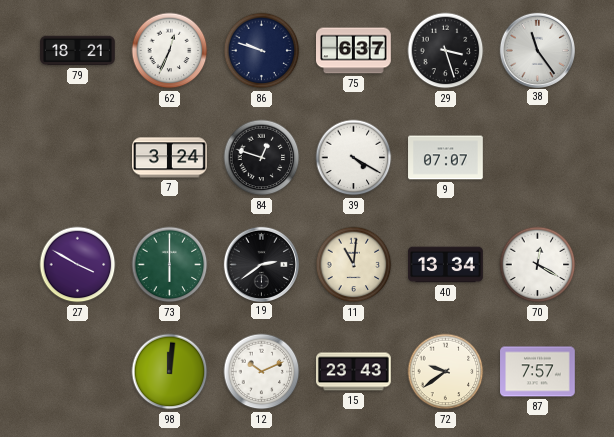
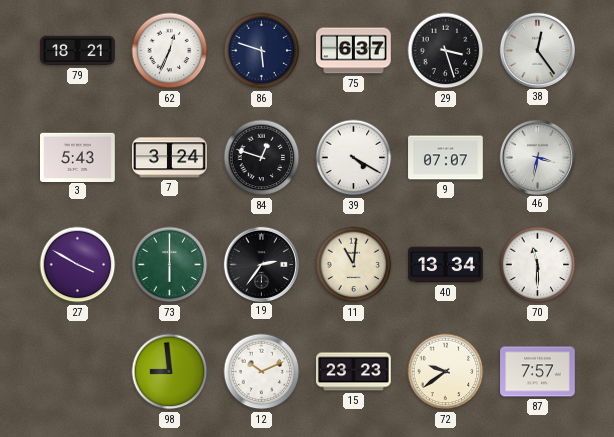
86: 9:48 -> 5:48
38: 11:24 -> 12:24
3: none -> 5:43
46: none -> 3:32
19: 2:39 -> 2:36
70: 12:20 -> 11:30
98: 12:01 -> 8:59
15: 23:43 -> 23:23
